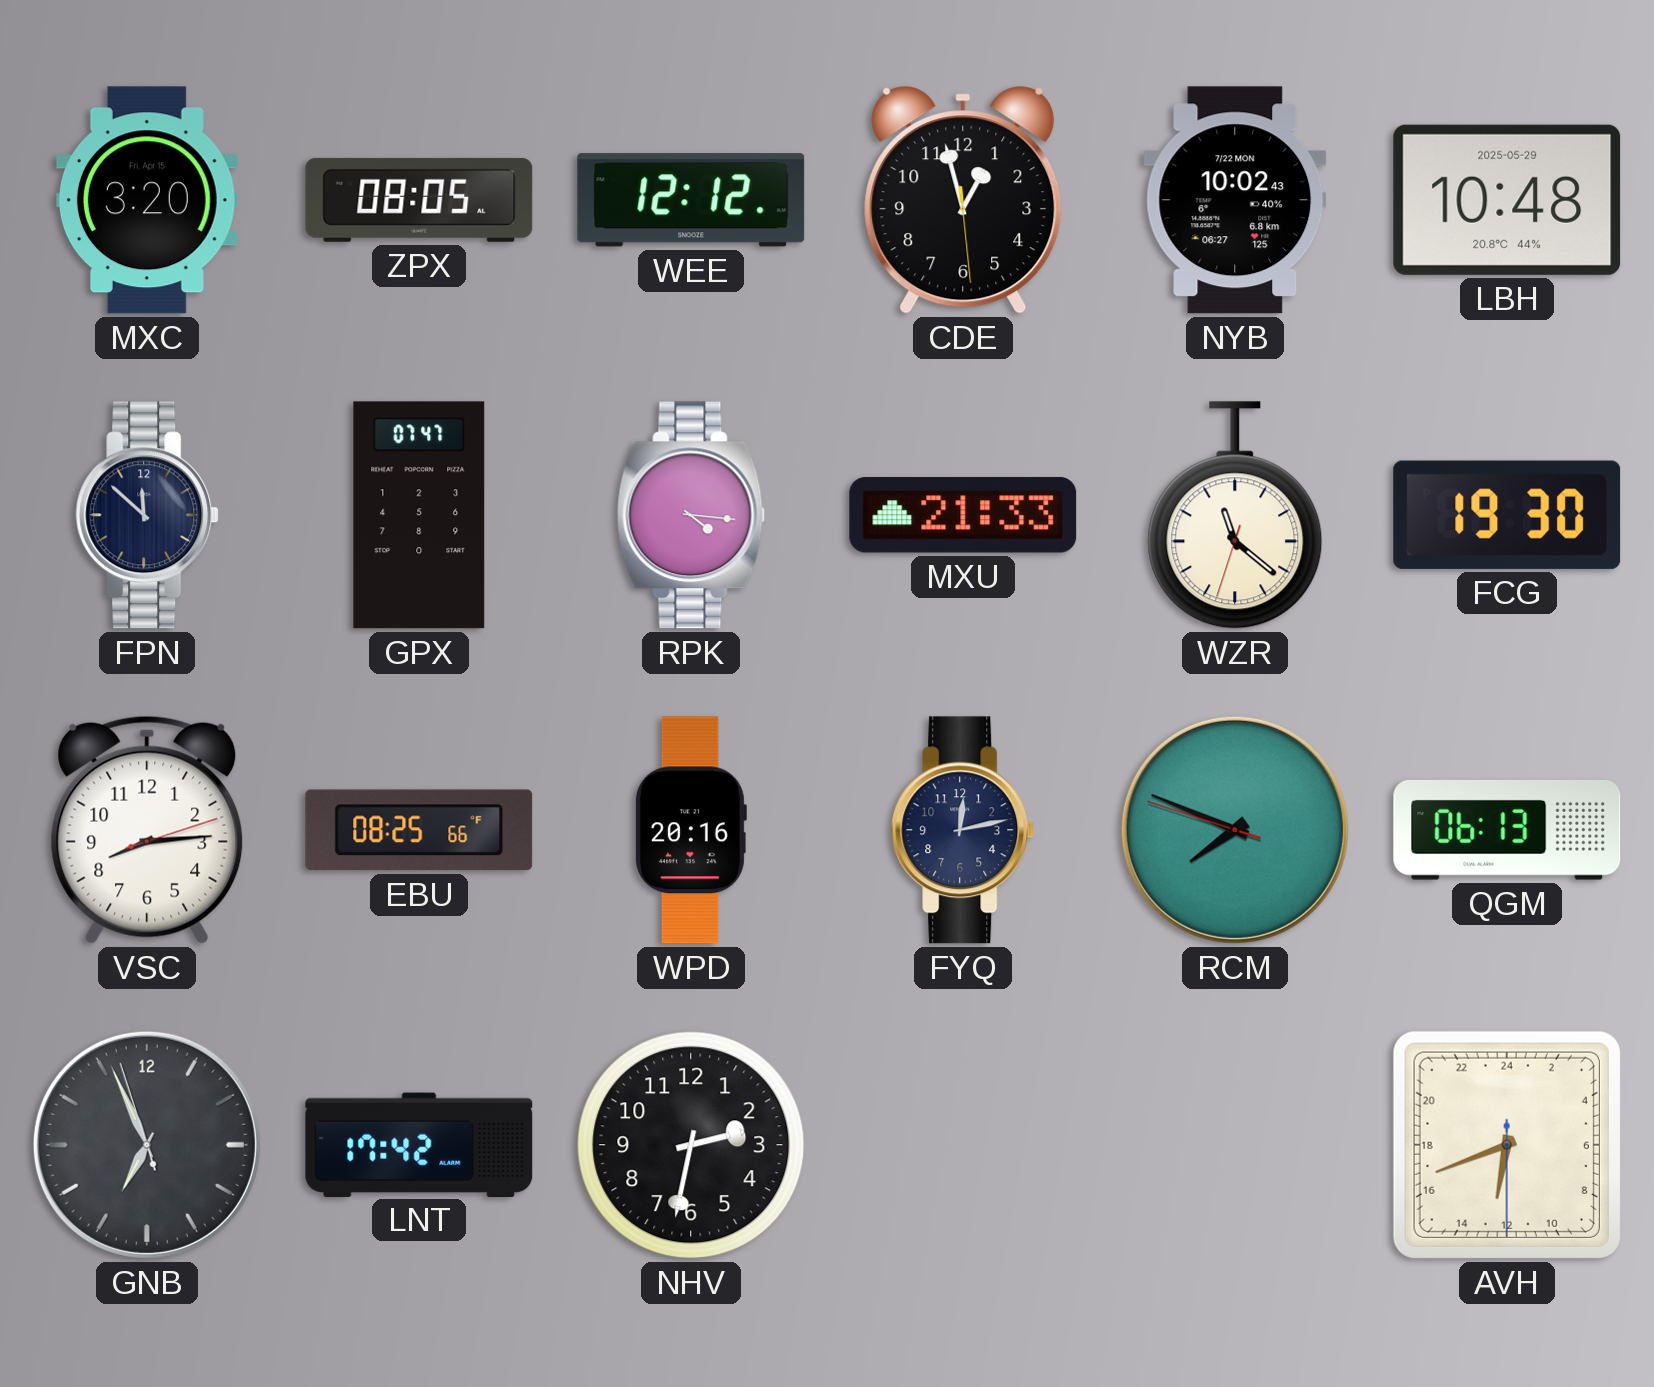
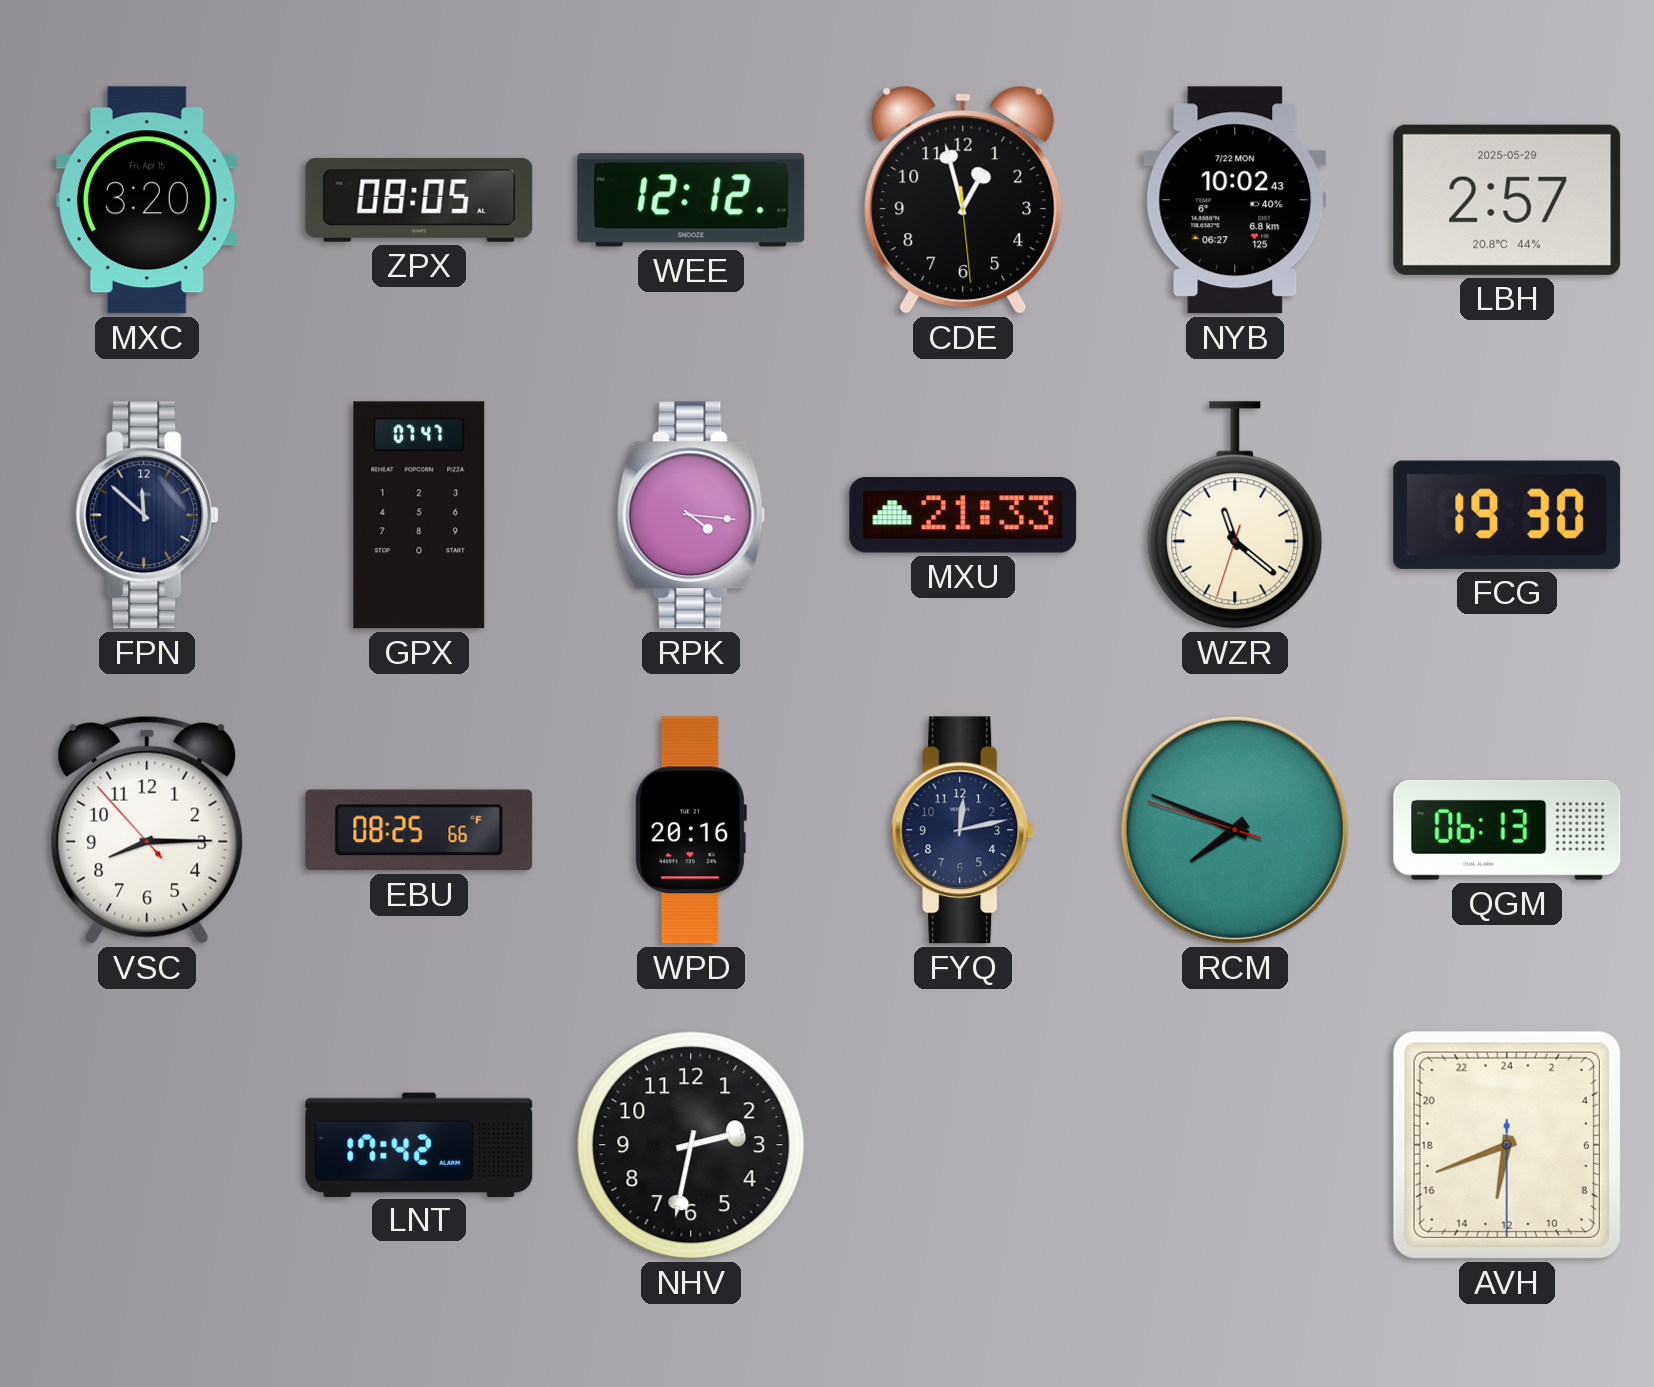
LBH: 10:48 -> 2:57
VSC: 8:14:12 -> 8:14:53
GNB: 6:55 -> none
